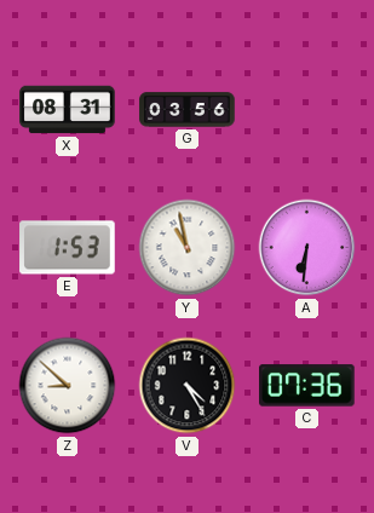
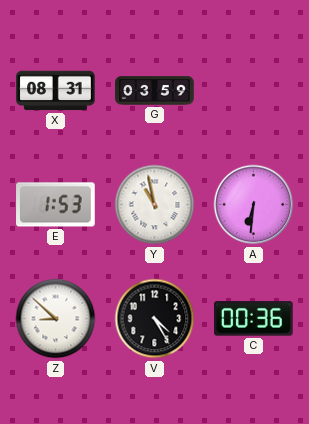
G: 03:56 -> 03:59
C: 07:36 -> 00:36
